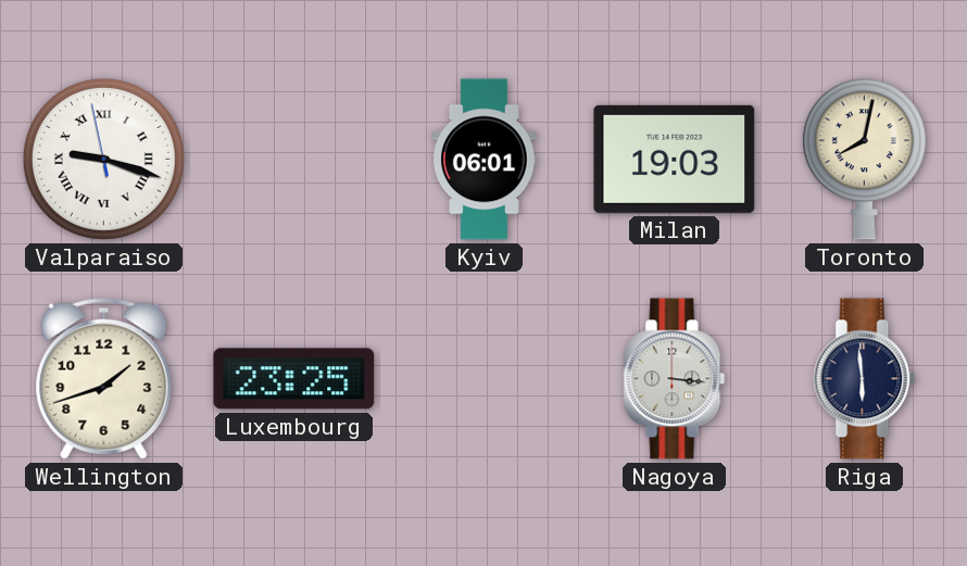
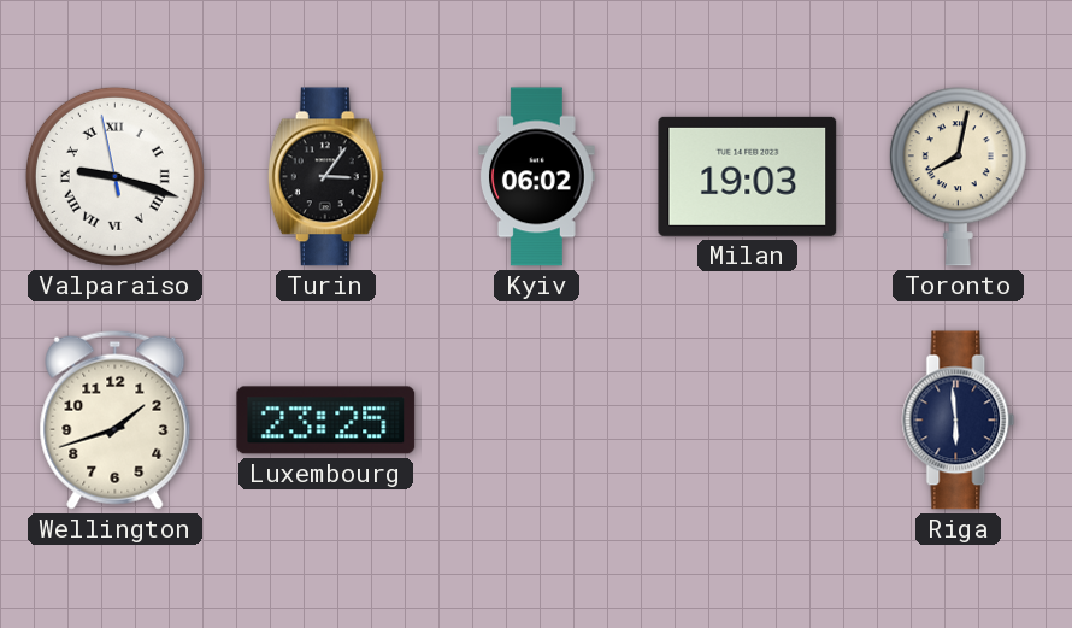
Turin: none -> 3:06
Kyiv: 06:01 -> 06:02
Nagoya: 3:16 -> none
